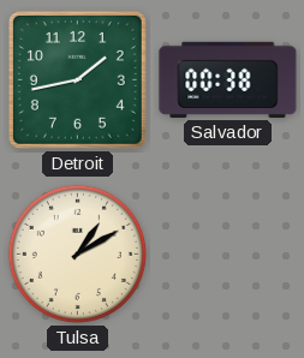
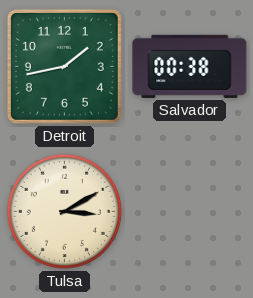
Tulsa: 1:10 -> 3:10
